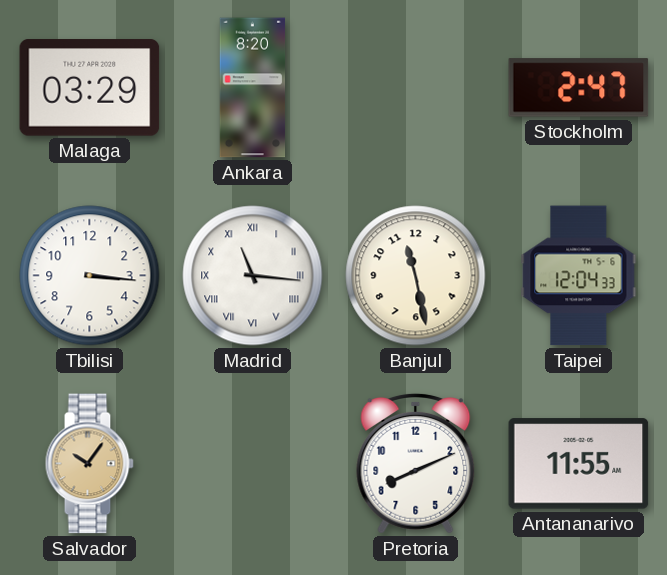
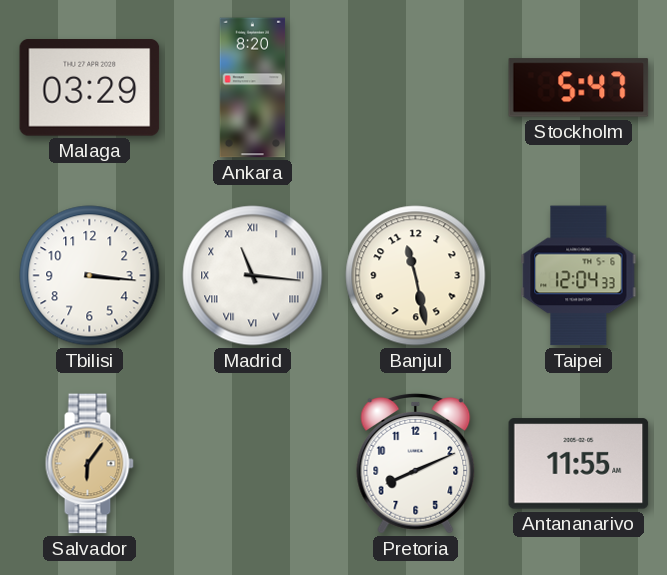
Stockholm: 2:47 -> 5:47
Salvador: 10:06 -> 6:06
